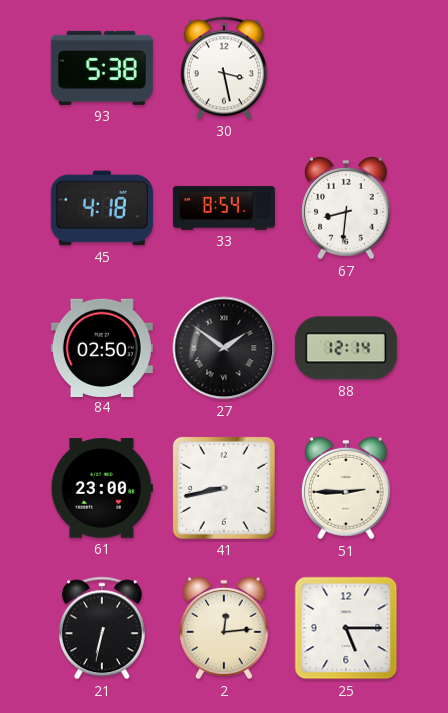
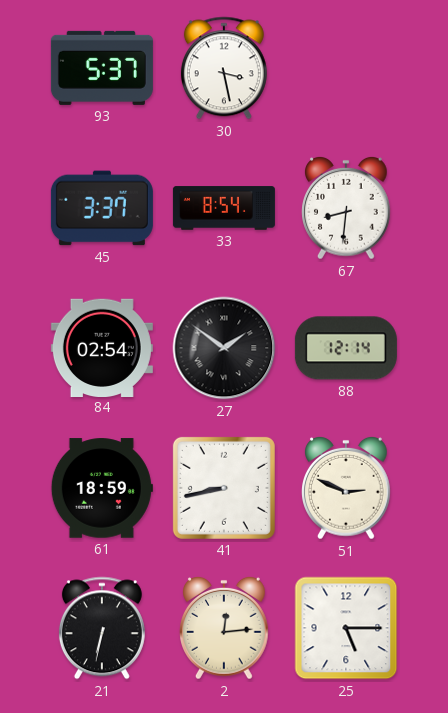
93: 5:38 -> 5:37
45: 4:18 -> 3:37
84: 02:50 -> 02:54
61: 23:00 -> 18:59
51: 2:45 -> 2:49
